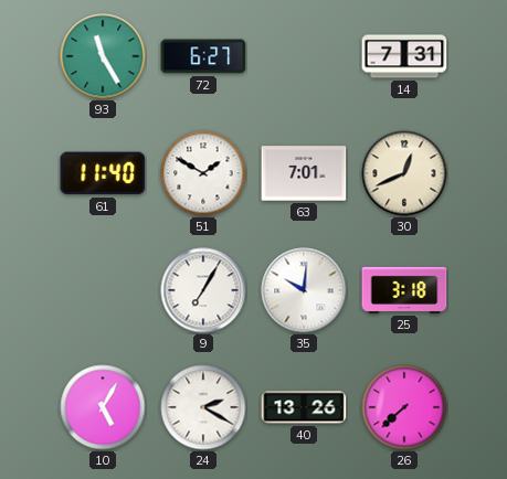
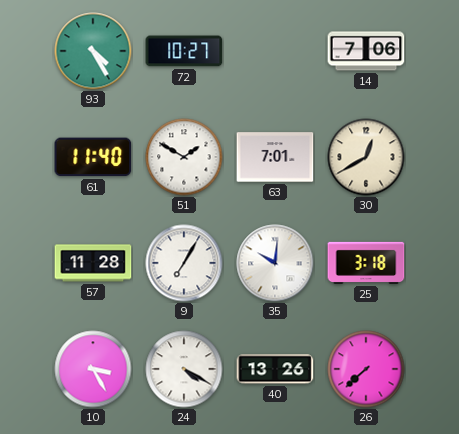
93: 11:25 -> 4:25
72: 6:27 -> 10:27
14: 7:31 -> 7:06
30: 12:41 -> 12:40
57: none -> 11:28
10: 5:05 -> 3:25
24: 2:20 -> 4:20
